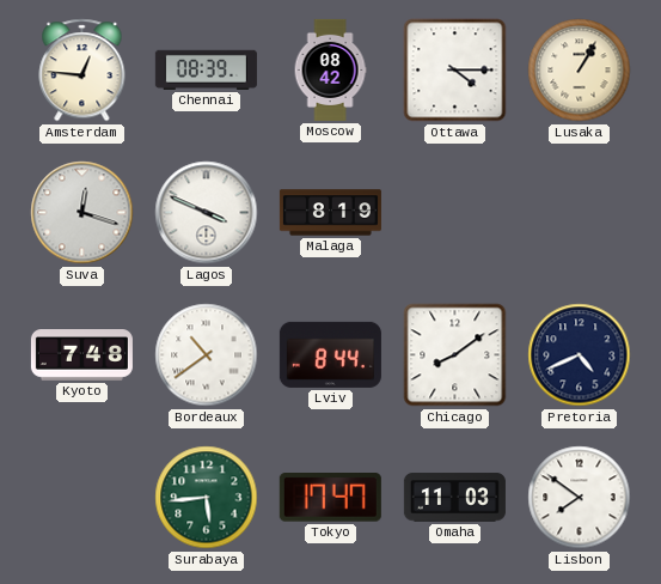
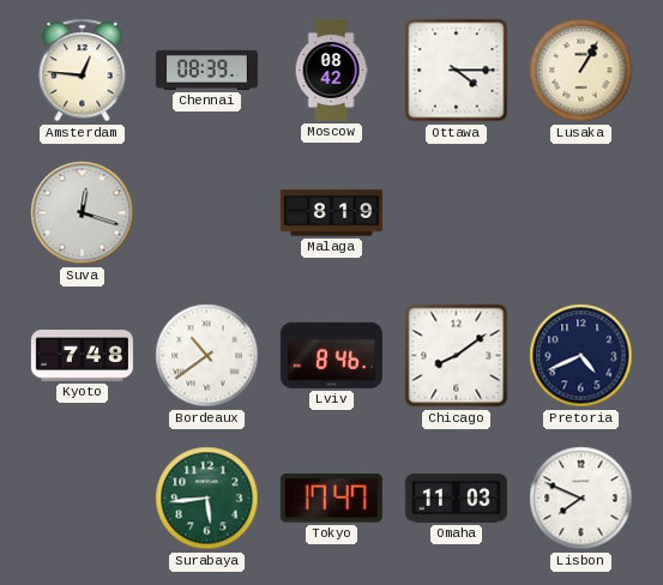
Lagos: 3:49 -> none
Lviv: 8:44 -> 8:46
Lisbon: 7:51 -> 7:49
